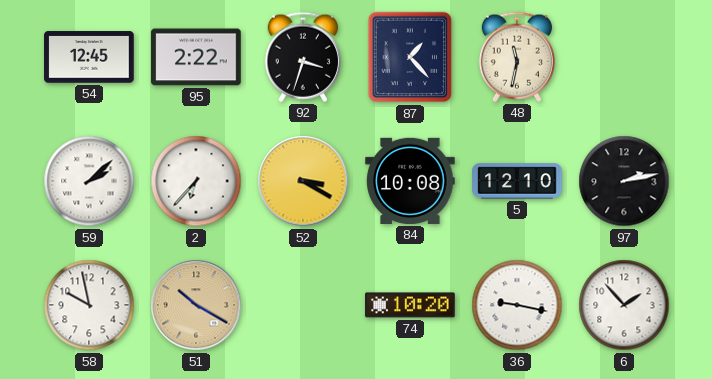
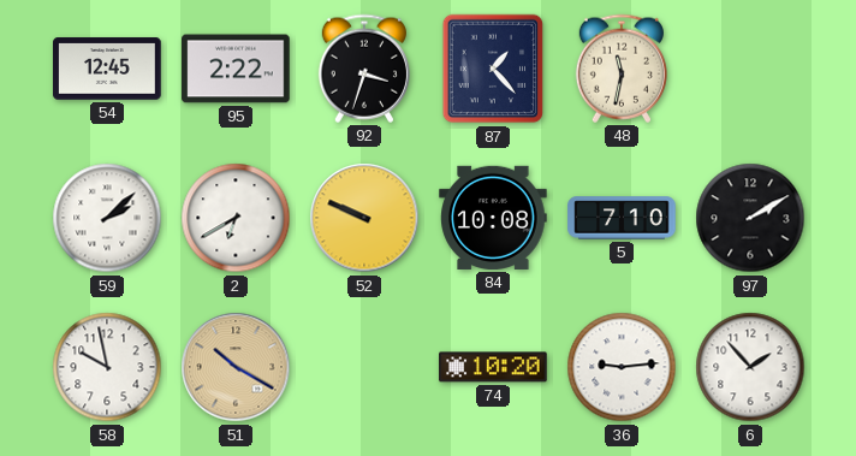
2: 6:37 -> 6:40
52: 3:20 -> 9:49
5: 12:10 -> 7:10
97: 2:13 -> 2:10
36: 9:17 -> 9:14
